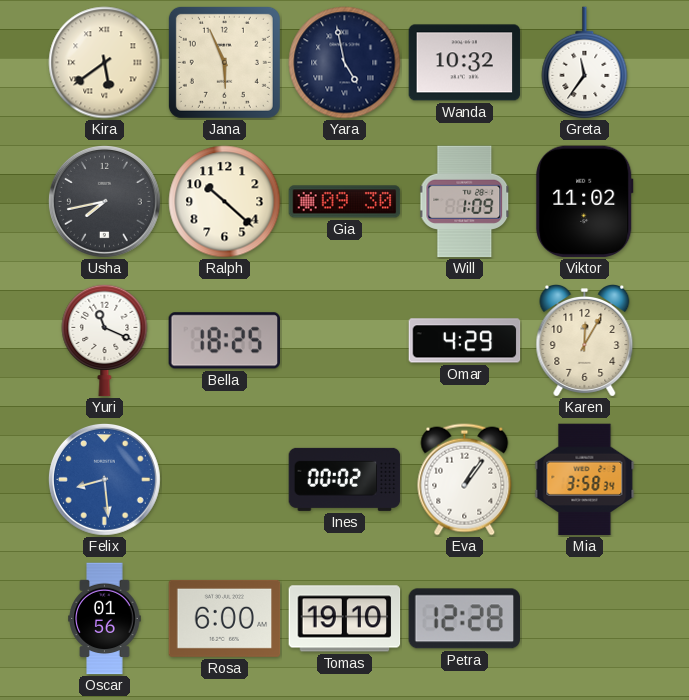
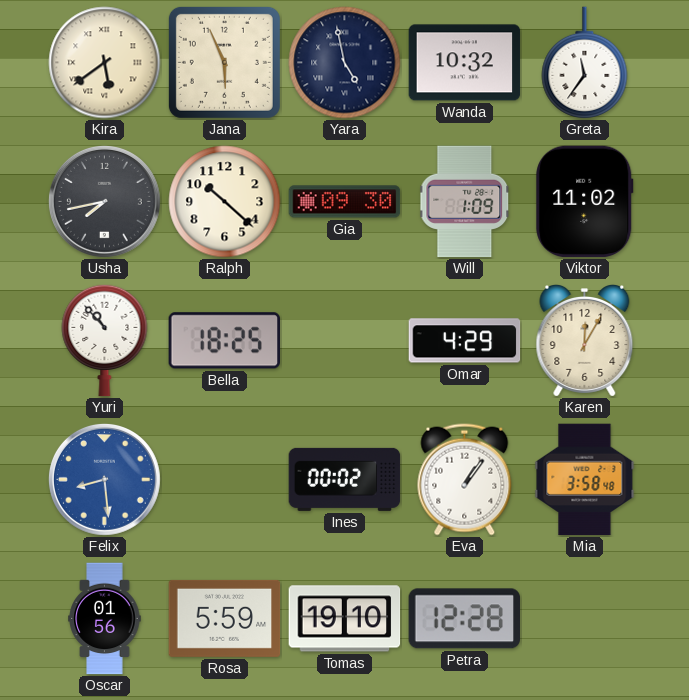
Yuri: 11:19 -> 10:53
Mia: 3:58:34 -> 3:58:48
Rosa: 6:00 -> 5:59
